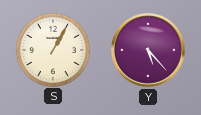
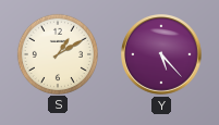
S: 1:05 -> 1:10
